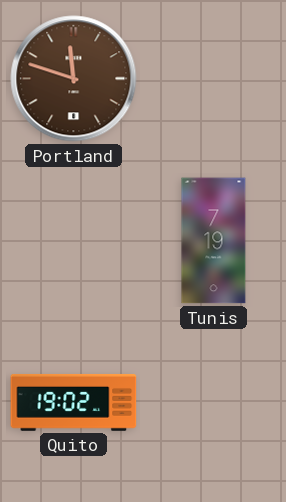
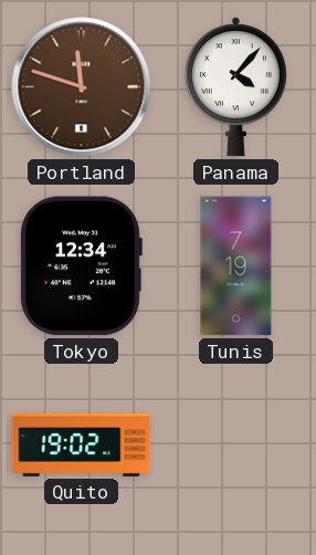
Panama: none -> 4:07
Tokyo: none -> 12:34
